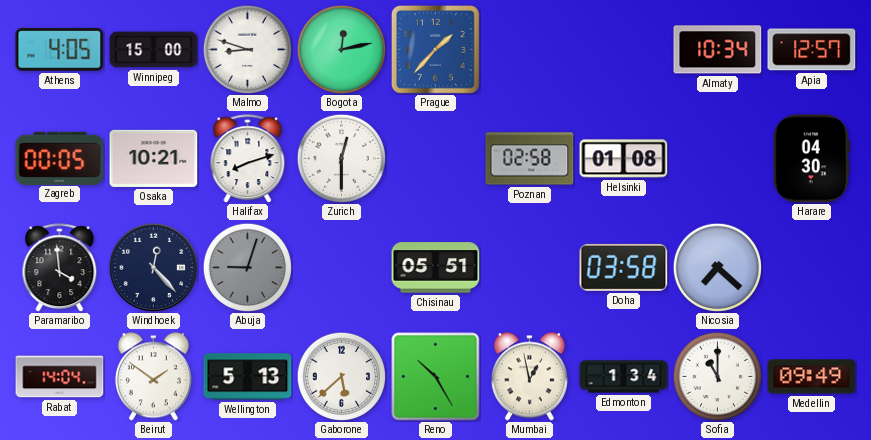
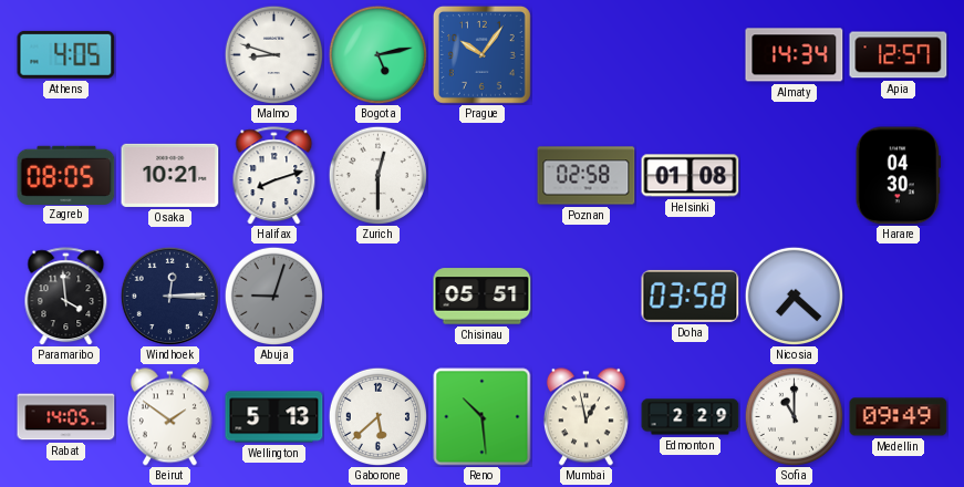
Winnipeg: 15:00 -> none
Bogota: 12:13 -> 5:13
Prague: 1:37 -> 10:06
Almaty: 10:34 -> 14:34
Zagreb: 00:05 -> 08:05
Windhoek: 12:23 -> 12:15
Rabat: 14:04 -> 14:05
Reno: 10:25 -> 10:29
Edmonton: 1:34 -> 2:29
